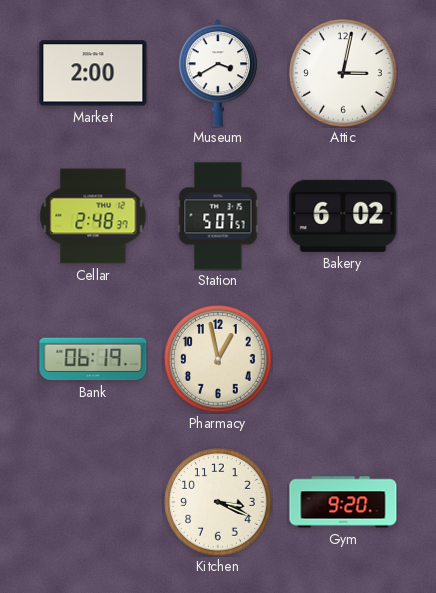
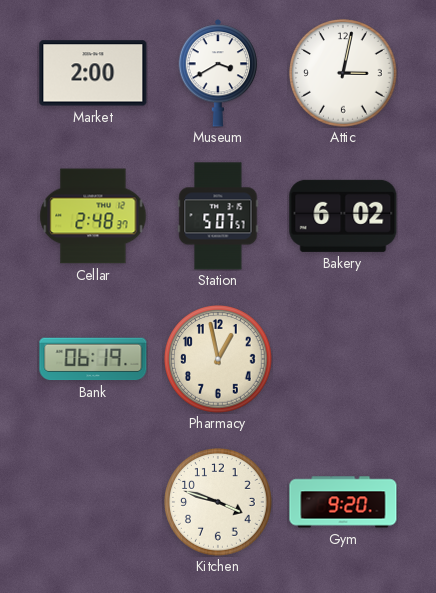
Kitchen: 3:19 -> 3:48
